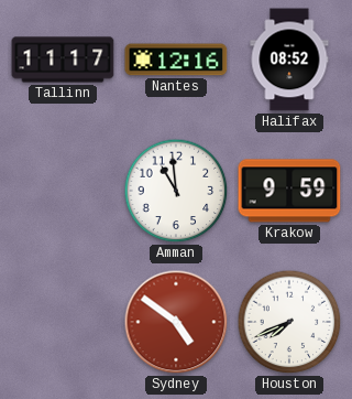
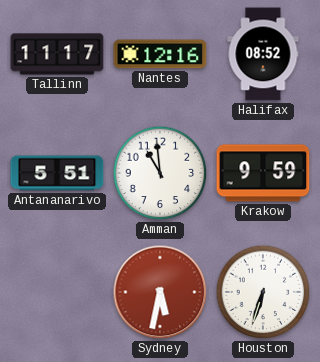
Antananarivo: none -> 5:51
Sydney: 4:51 -> 5:32
Houston: 7:41 -> 6:33
